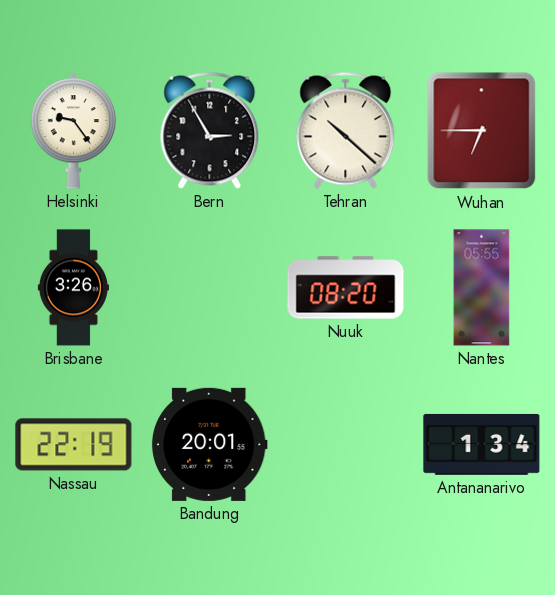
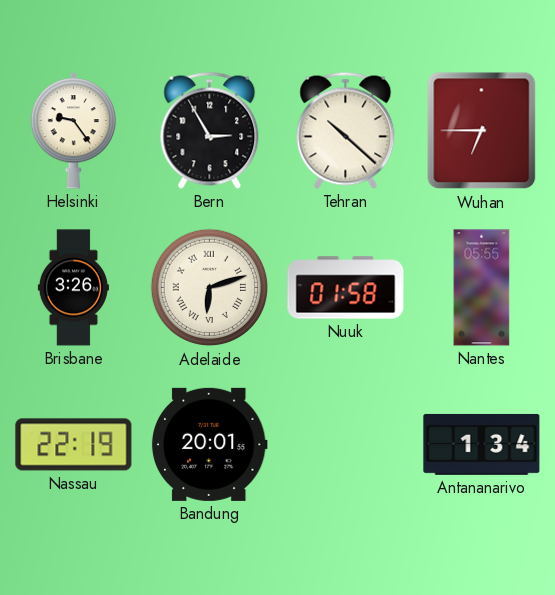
Adelaide: none -> 6:12
Nuuk: 08:20 -> 01:58
